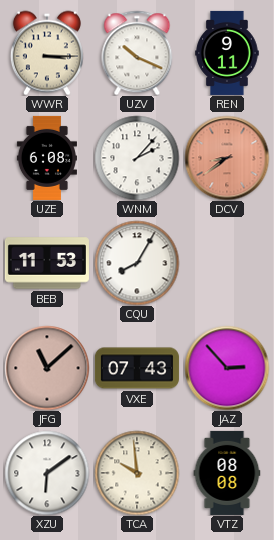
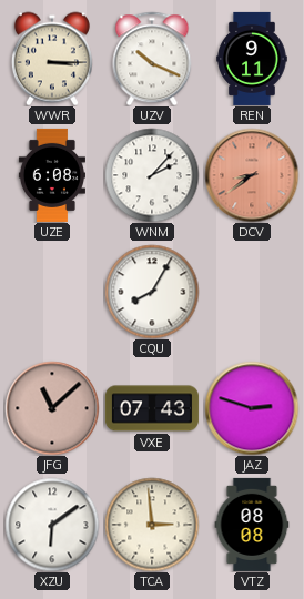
BEB: 11:53 -> none
JAZ: 2:53 -> 2:48
TCA: 9:59 -> 2:59
